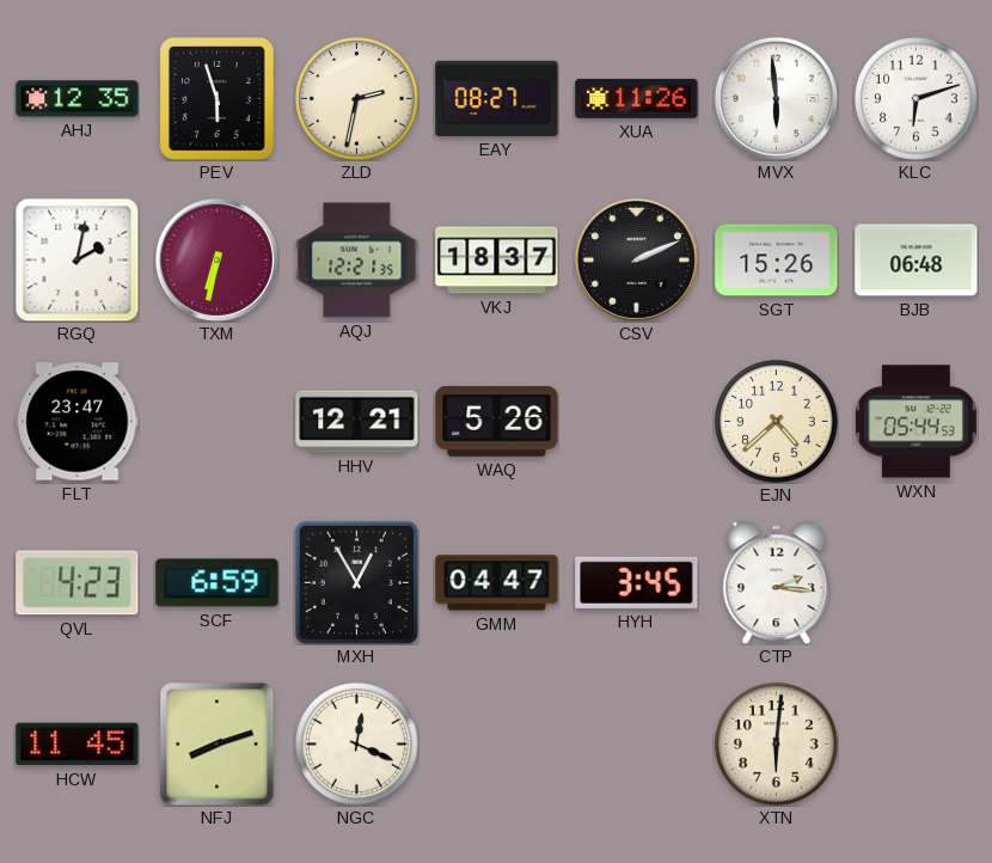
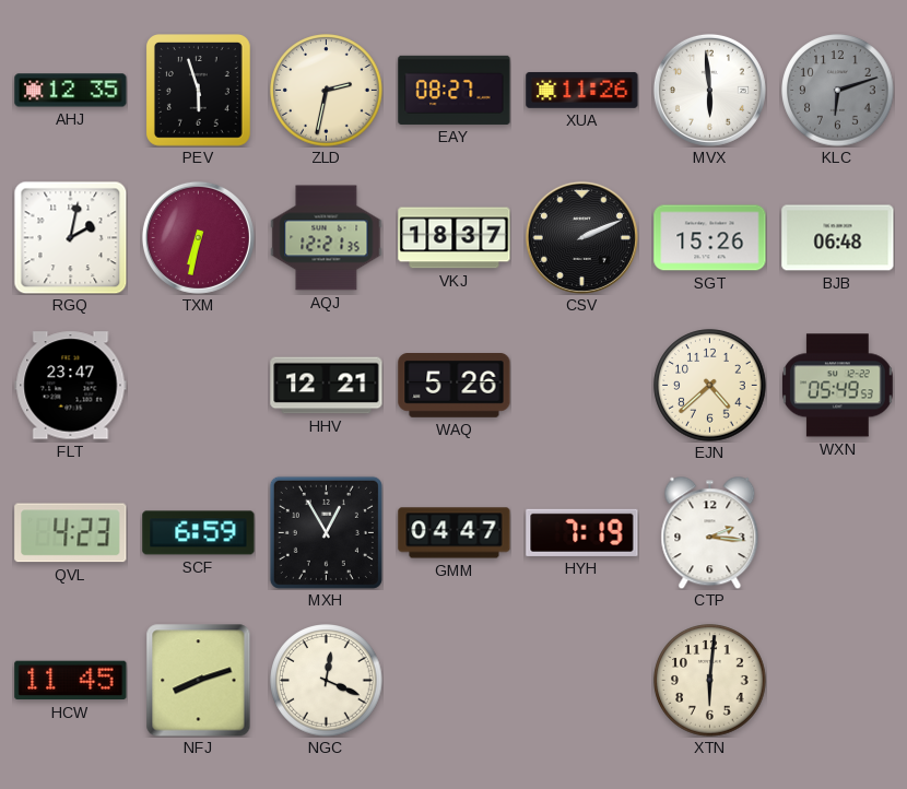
KLC dial: white -> grey
WXN: 05:44 -> 05:49
HYH: 3:45 -> 7:19
